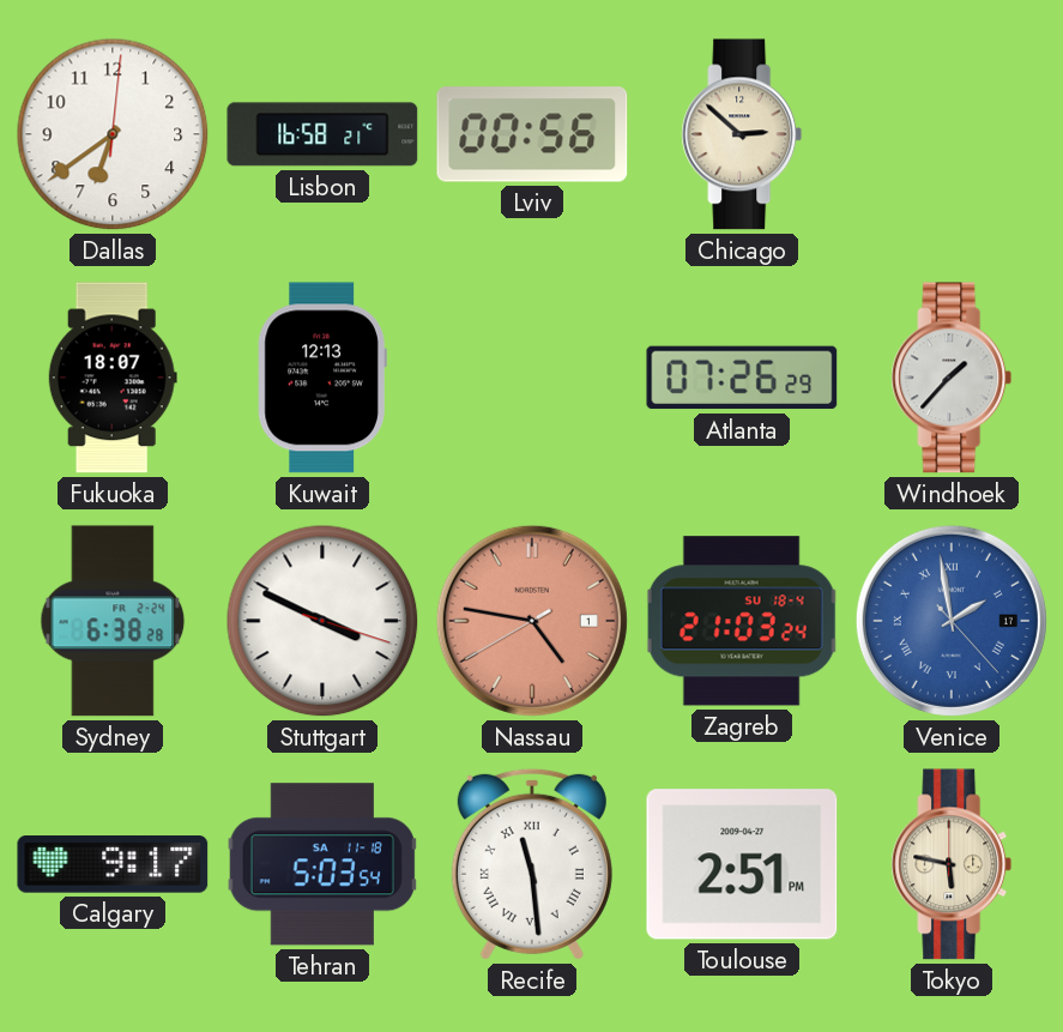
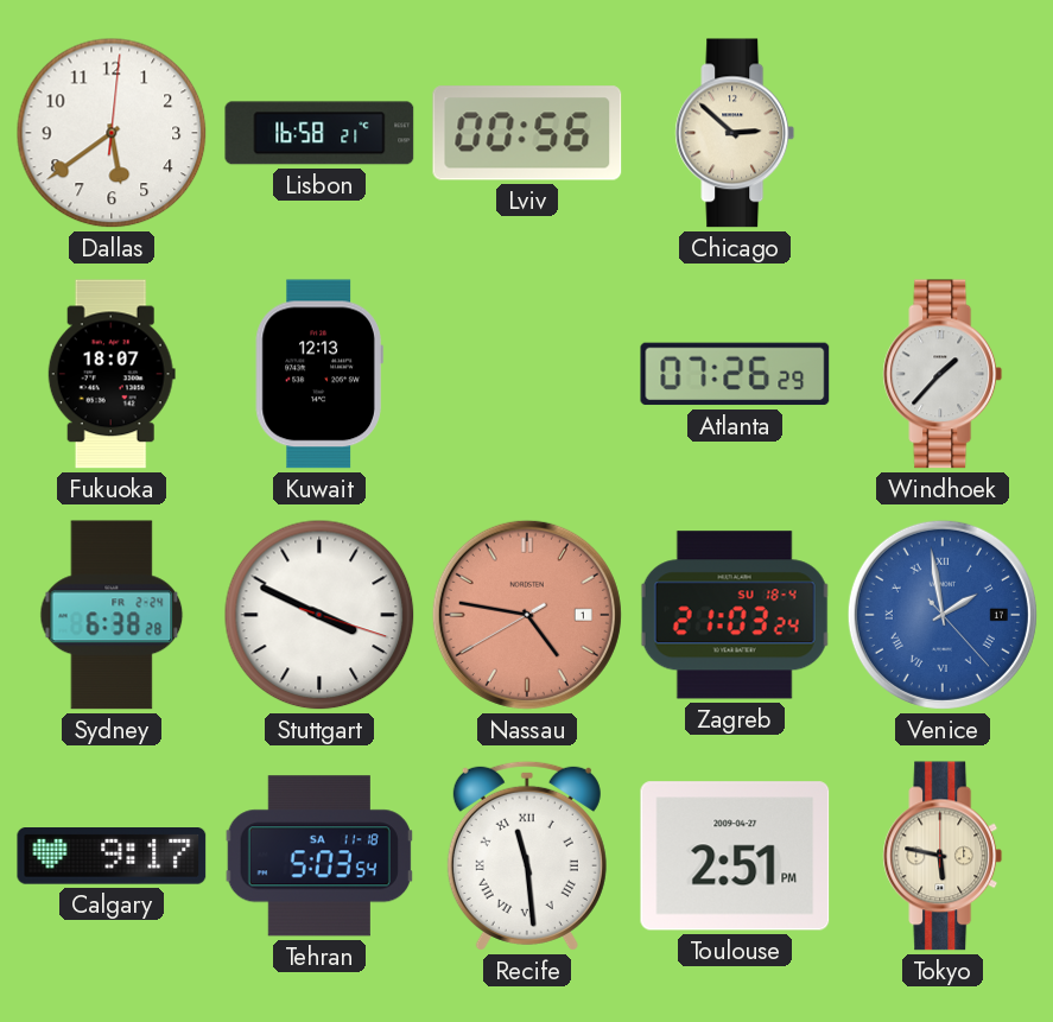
Dallas: 6:39 -> 5:39
